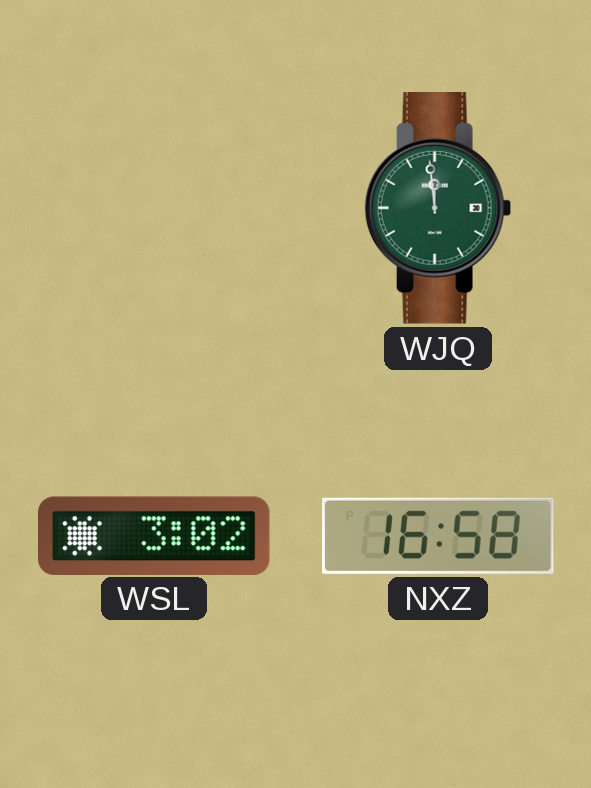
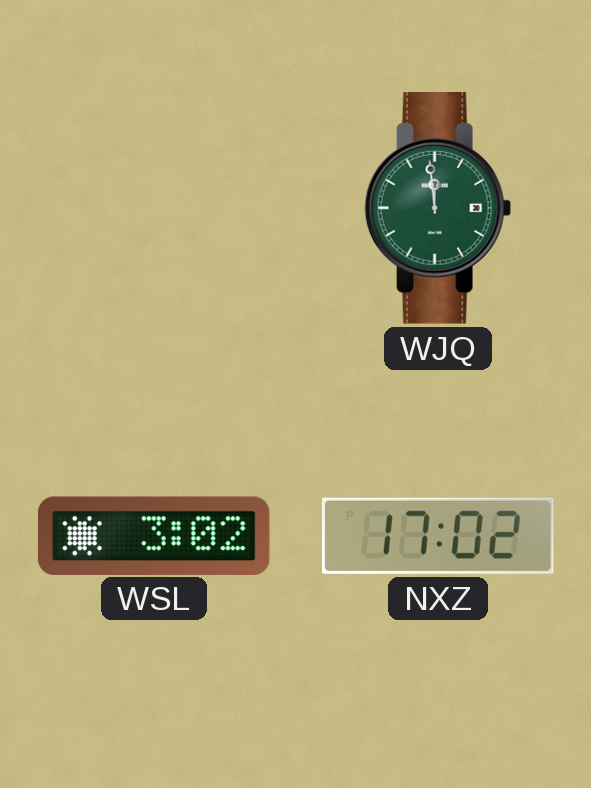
NXZ: 16:58 -> 17:02
